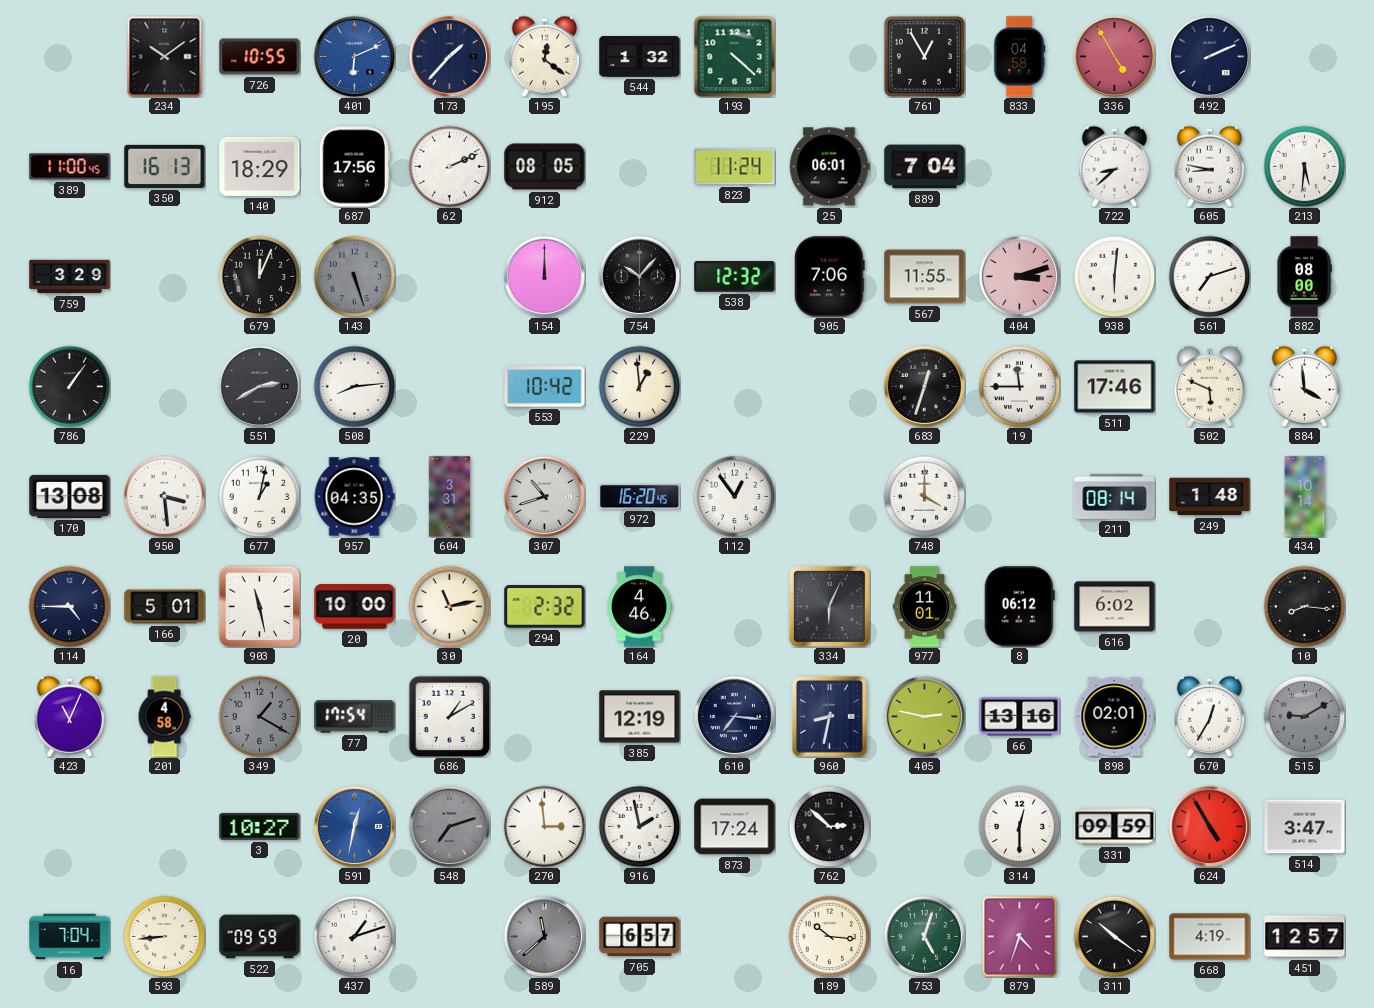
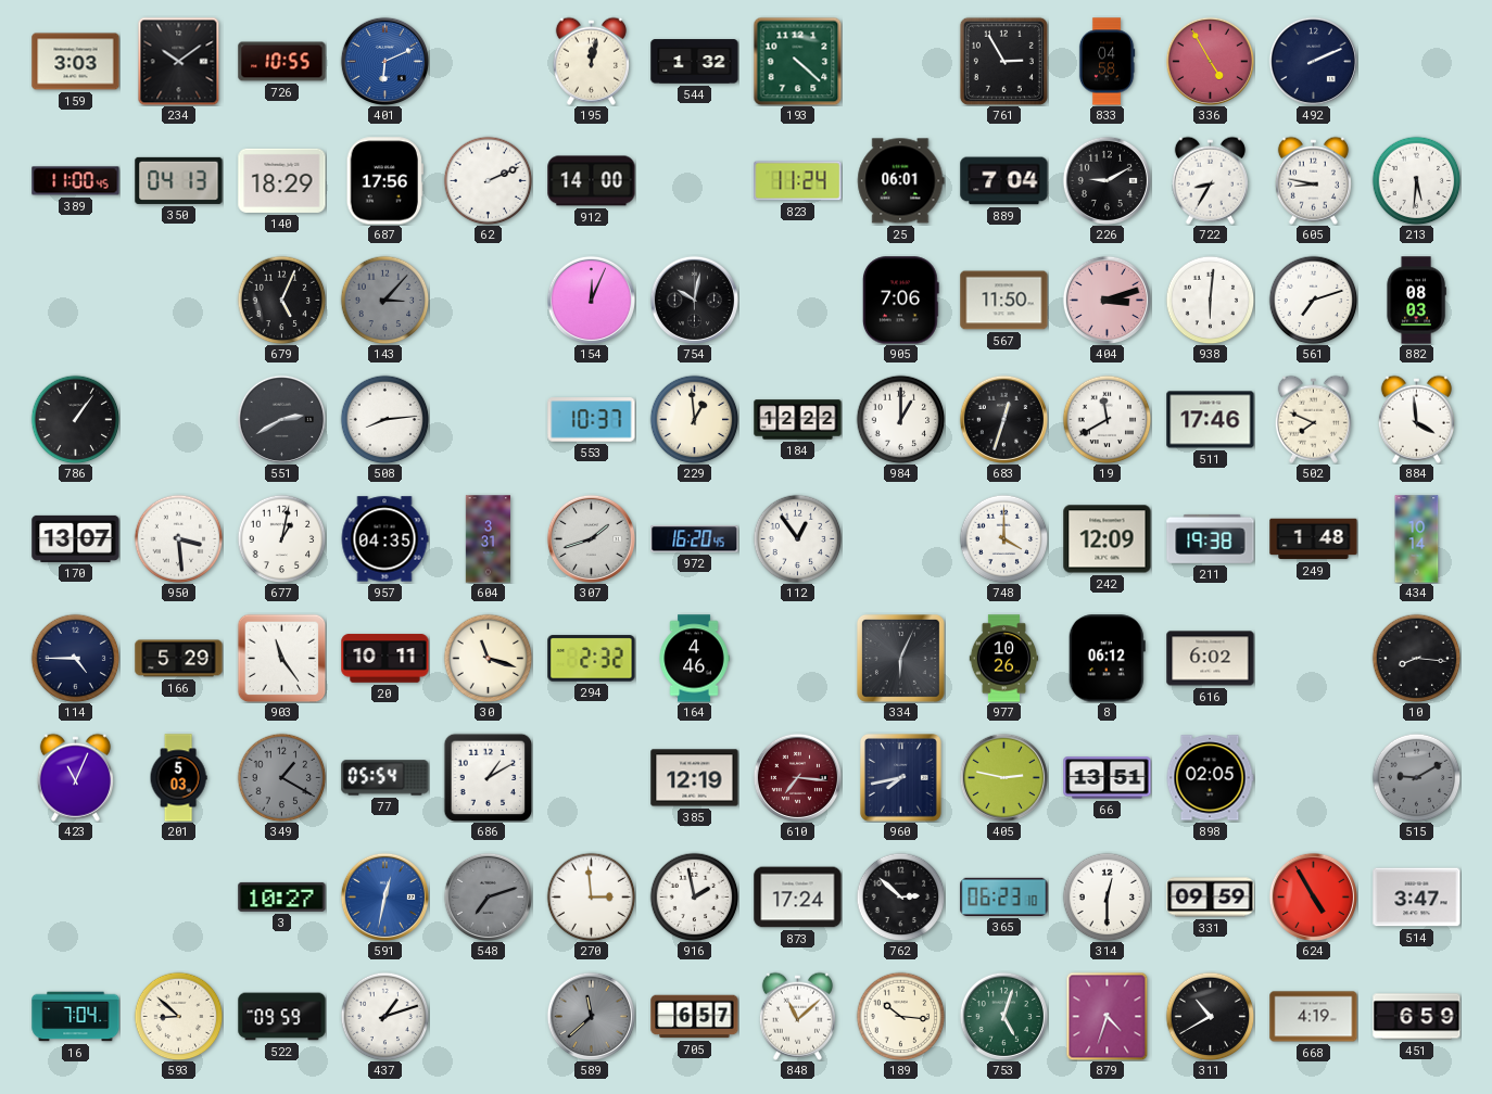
159: none -> 3:03
173: 1:37 -> none
195: 12:21 -> 12:02
761: 12:55 -> 2:55
350: 16:13 -> 04:13
912: 08:05 -> 14:00
226: none -> 9:10
722: 8:38 -> 8:35
759: 3:29 -> none
679: 12:04 -> 5:04
143: 5:27 -> 3:07
154: 12:00 -> 12:04
754: 10:07 -> 10:02
538: 12:32 -> none
567: 11:55 -> 11:50
882: 08:00 -> 08:03
553: 10:42 -> 10:37
184: none -> 12:22
984: none -> 1:00
19: 11:45 -> 11:40
502: 5:49 -> 7:49
170: 13:08 -> 13:07
307: 10:42 -> 1:42
242: none -> 12:09
211: 08:14 -> 19:38
166: 5:01 -> 5:29
903: 11:28 -> 11:24
20: 10:00 -> 10:11
30: 11:13 -> 11:18
977: 11:01 -> 10:26
201: 4:58 -> 5:03
77: 17:54 -> 05:54
610 dial: navy -> burgundy
960: 8:32 -> 7:43
66: 13:16 -> 13:51
898: 02:01 -> 02:05
670: 12:35 -> none
365: none -> 06:23
593: 8:44 -> 8:52
848: none -> 11:08
311: 10:21 -> 10:40
451: 12:57 -> 6:59
